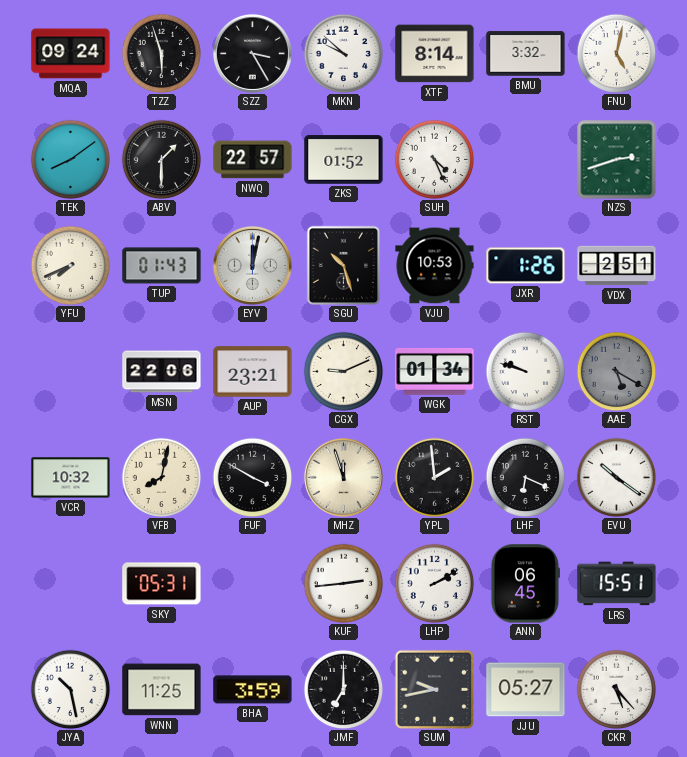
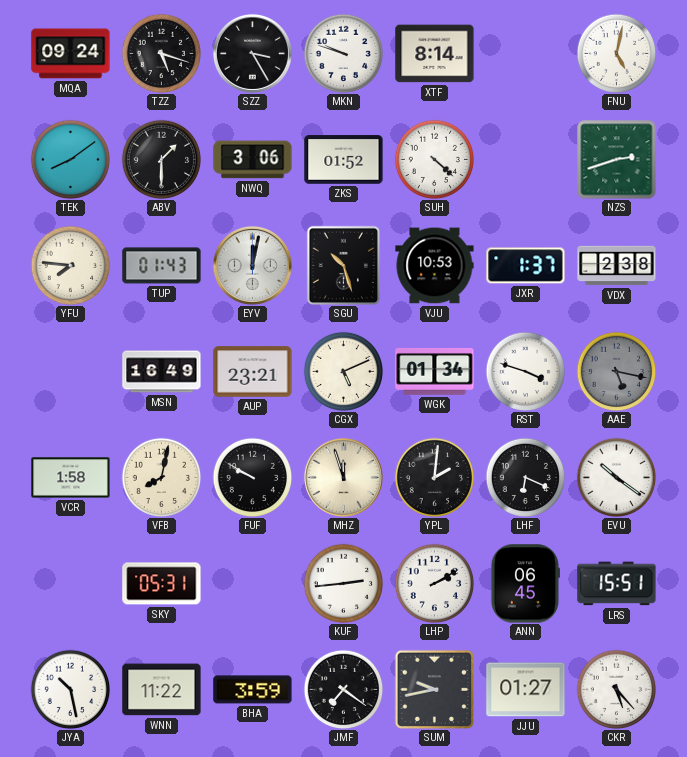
TZZ: 5:57 -> 5:18
MKN: 9:52 -> 9:48
BMU: 3:32 -> none
NWQ: 22:57 -> 3:06
SUH: 4:26 -> 4:22
YFU: 7:41 -> 7:46
JXR: 1:26 -> 1:37
VDX: 2:51 -> 2:38
MSN: 22:06 -> 16:49
CGX: 9:11 -> 5:11
RST: 9:48 -> 3:48
AAE: 5:20 -> 5:17
VCR: 10:32 -> 1:58
FUF: 3:50 -> 9:50
YPL: 1:59 -> 2:01
WNN: 11:25 -> 11:22
JMF: 7:00 -> 7:21
JJU: 05:27 -> 01:27
